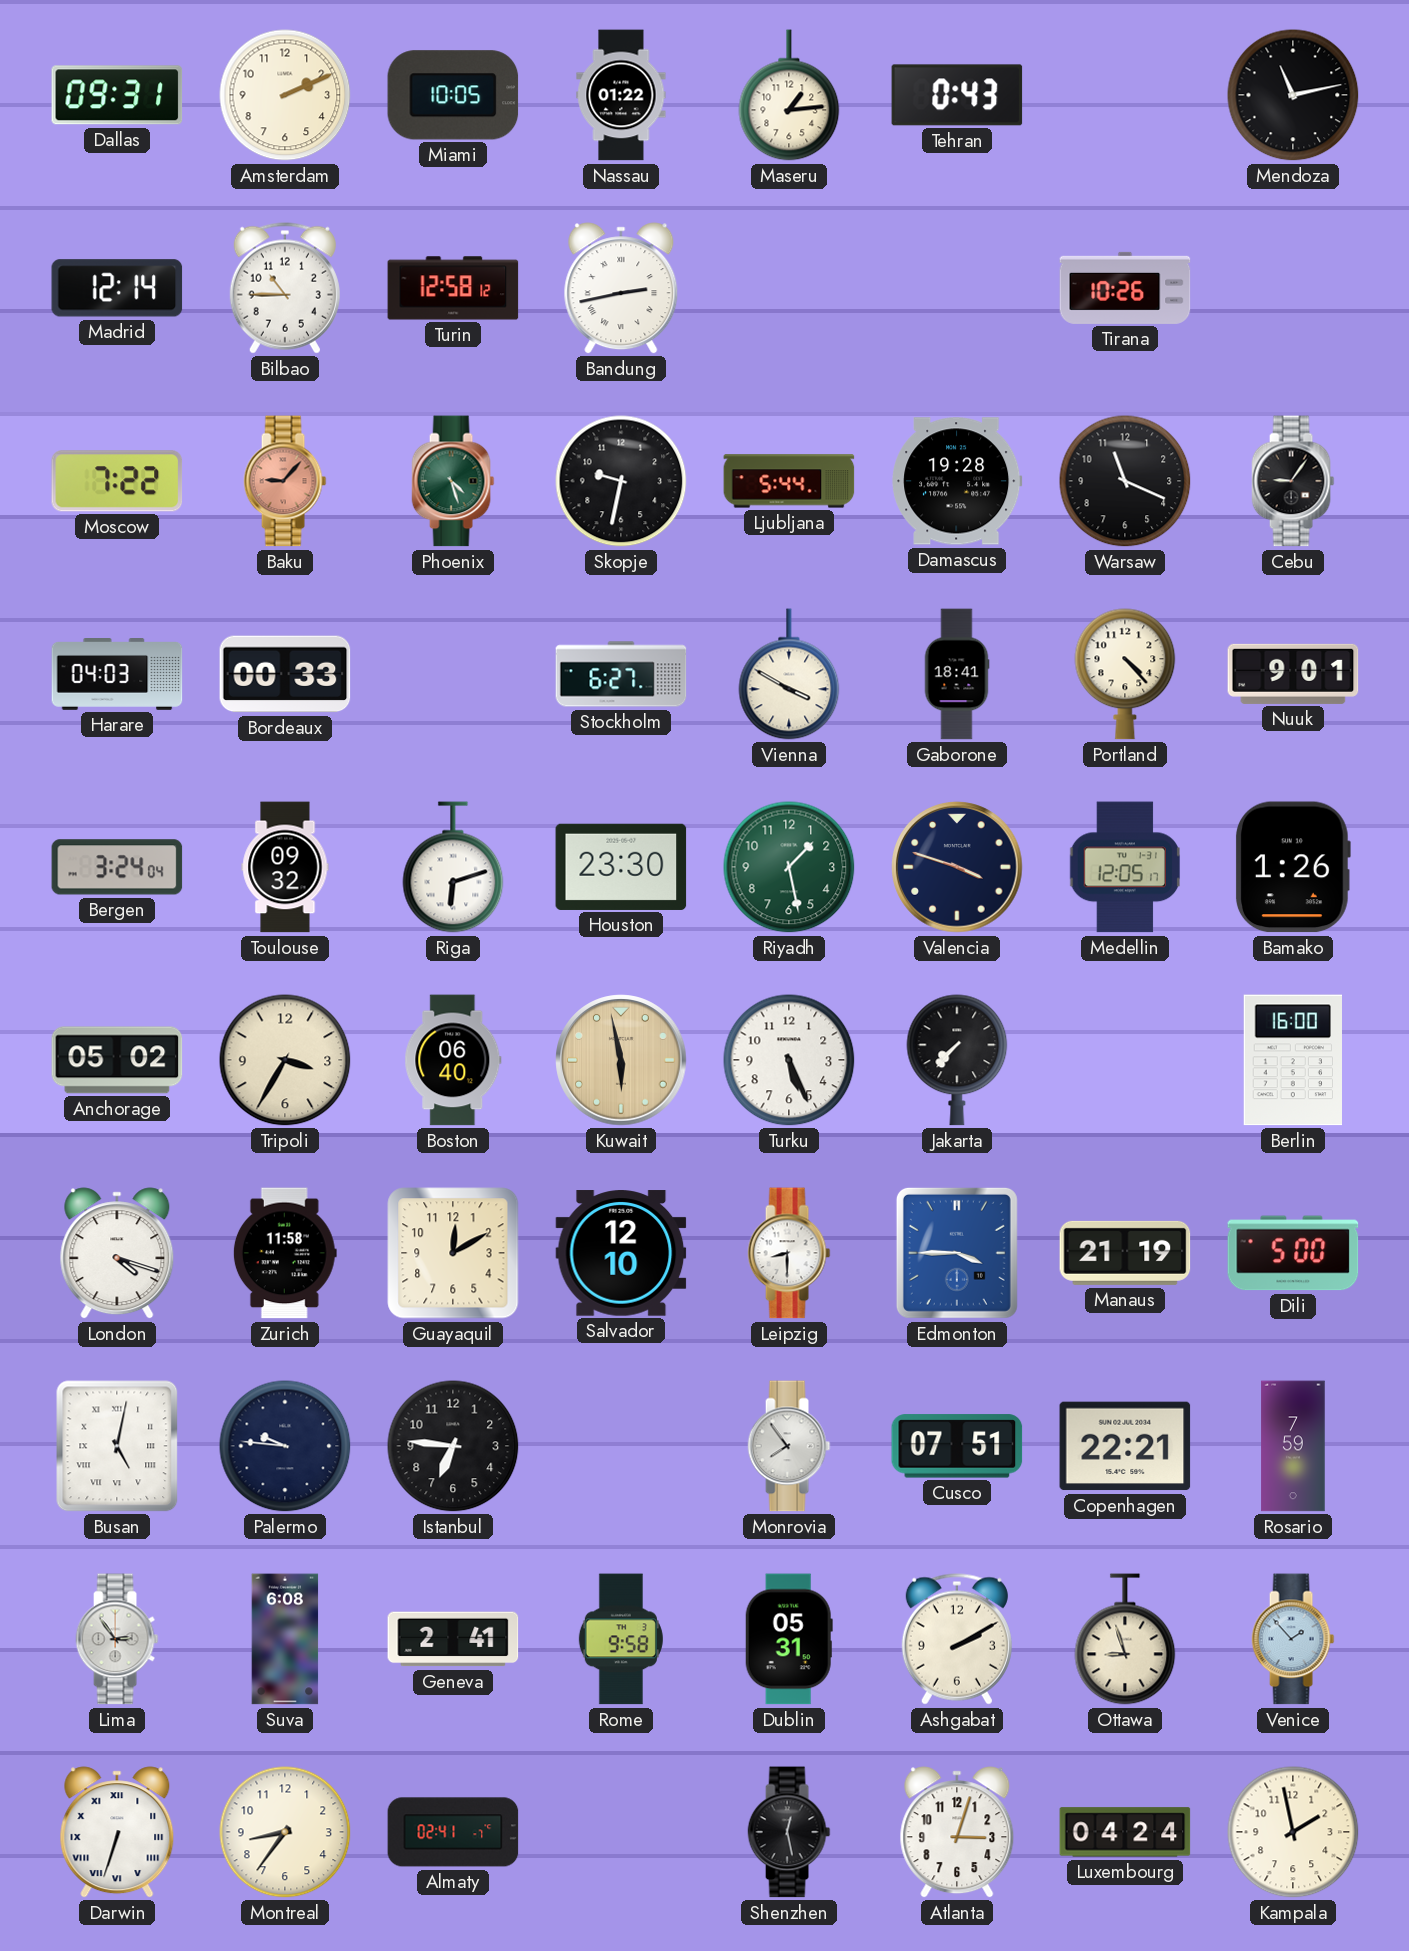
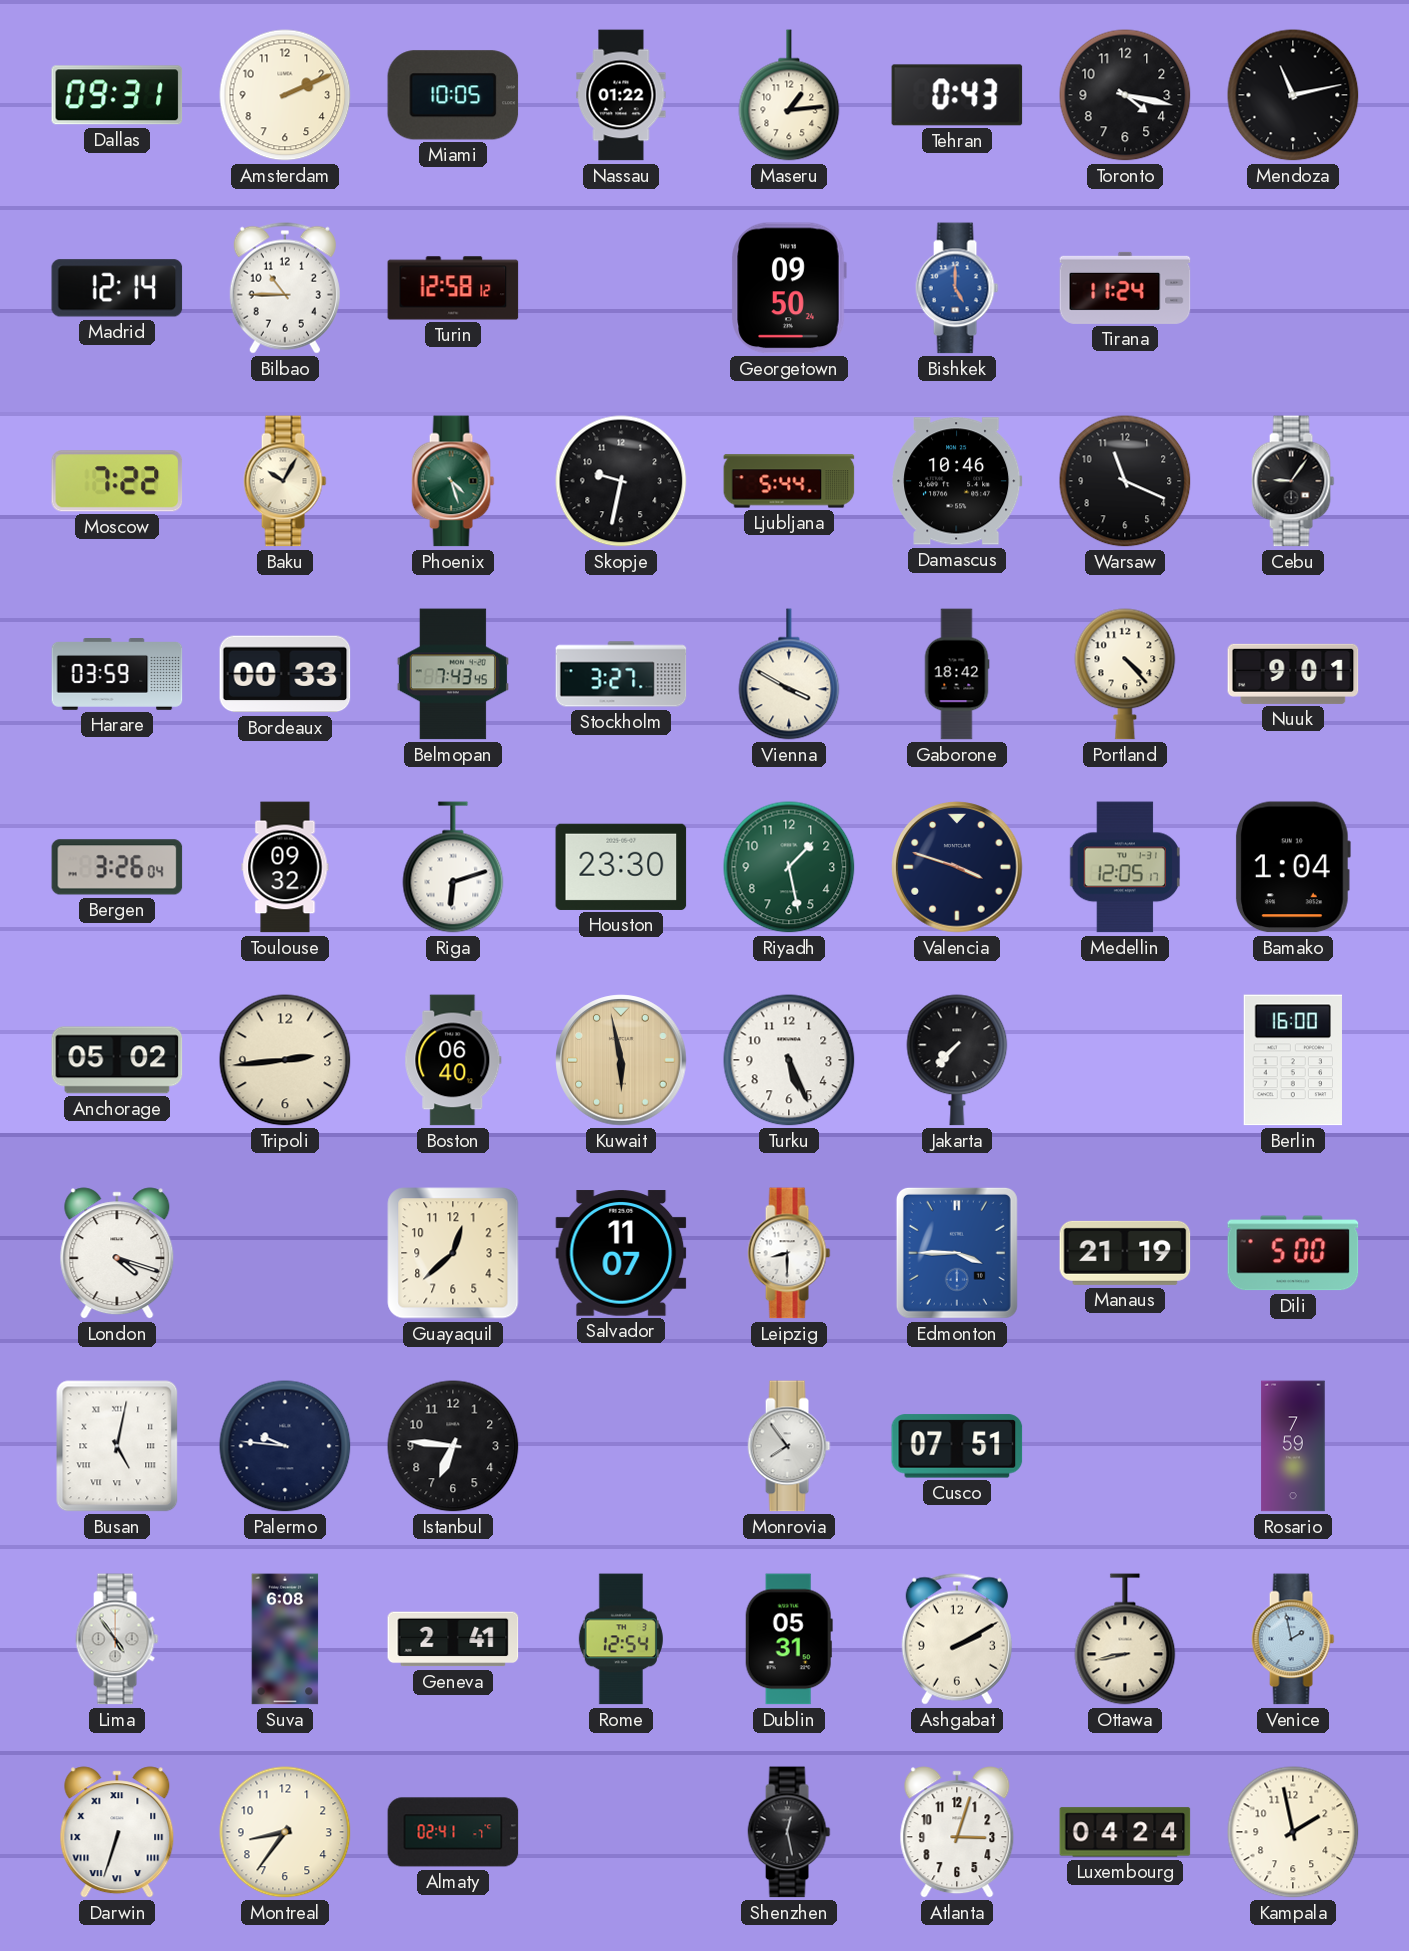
Toronto: none -> 4:17
Bandung: 2:43 -> none
Georgetown: none -> 09:50
Bishkek: none -> 5:00
Tirana: 10:26 -> 11:24
Baku: 9:07 -> 10:05
Baku dial: salmon -> cream
Damascus: 19:28 -> 10:46
Harare: 04:03 -> 03:59
Belmopan: none -> 7:43
Stockholm: 6:27 -> 3:27
Gaborone: 18:41 -> 18:42
Bergen: 3:24 -> 3:26
Bamako: 1:26 -> 1:04
Tripoli: 3:35 -> 2:44
Zurich: 11:58 -> none
Guayaquil: 12:10 -> 12:38
Salvador: 12:10 -> 11:07
Copenhagen: 22:21 -> none
Lima: 2:54 -> 4:54
Rome: 9:58 -> 12:54
Ottawa: 8:57 -> 8:43
Venice: 1:53 -> 1:58
